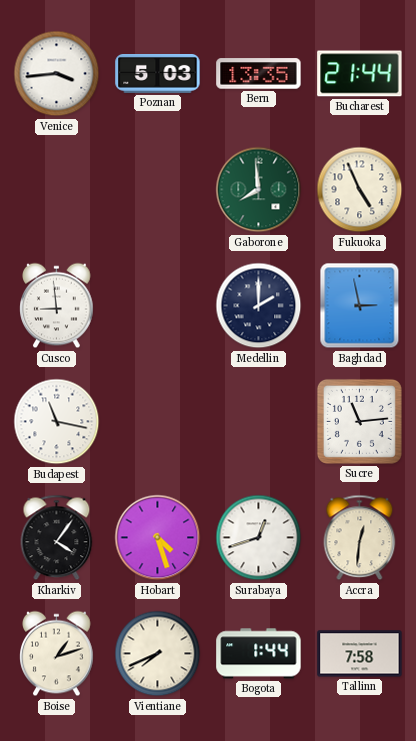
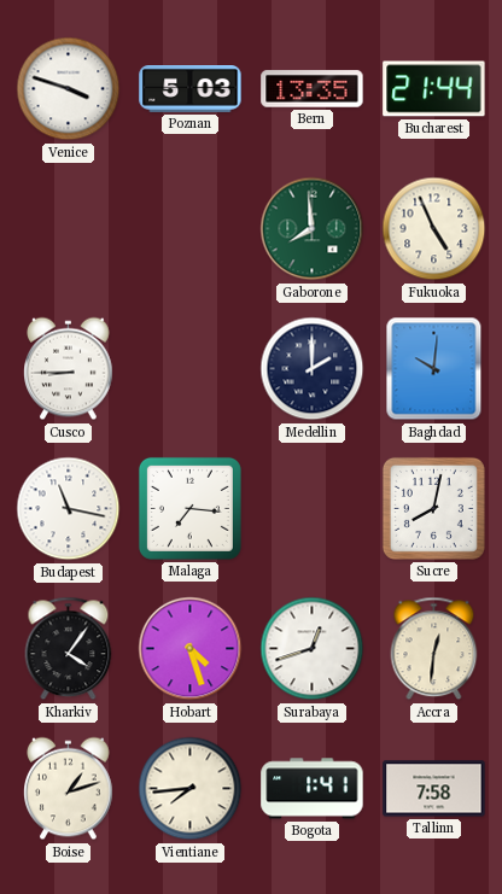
Venice: 3:44 -> 3:48
Cusco: 8:59 -> 8:45
Baghdad: 2:58 -> 10:01
Malaga: none -> 7:16
Sucre: 11:14 -> 8:02
Vientiane: 7:41 -> 7:44
Bogota: 1:44 -> 1:41
